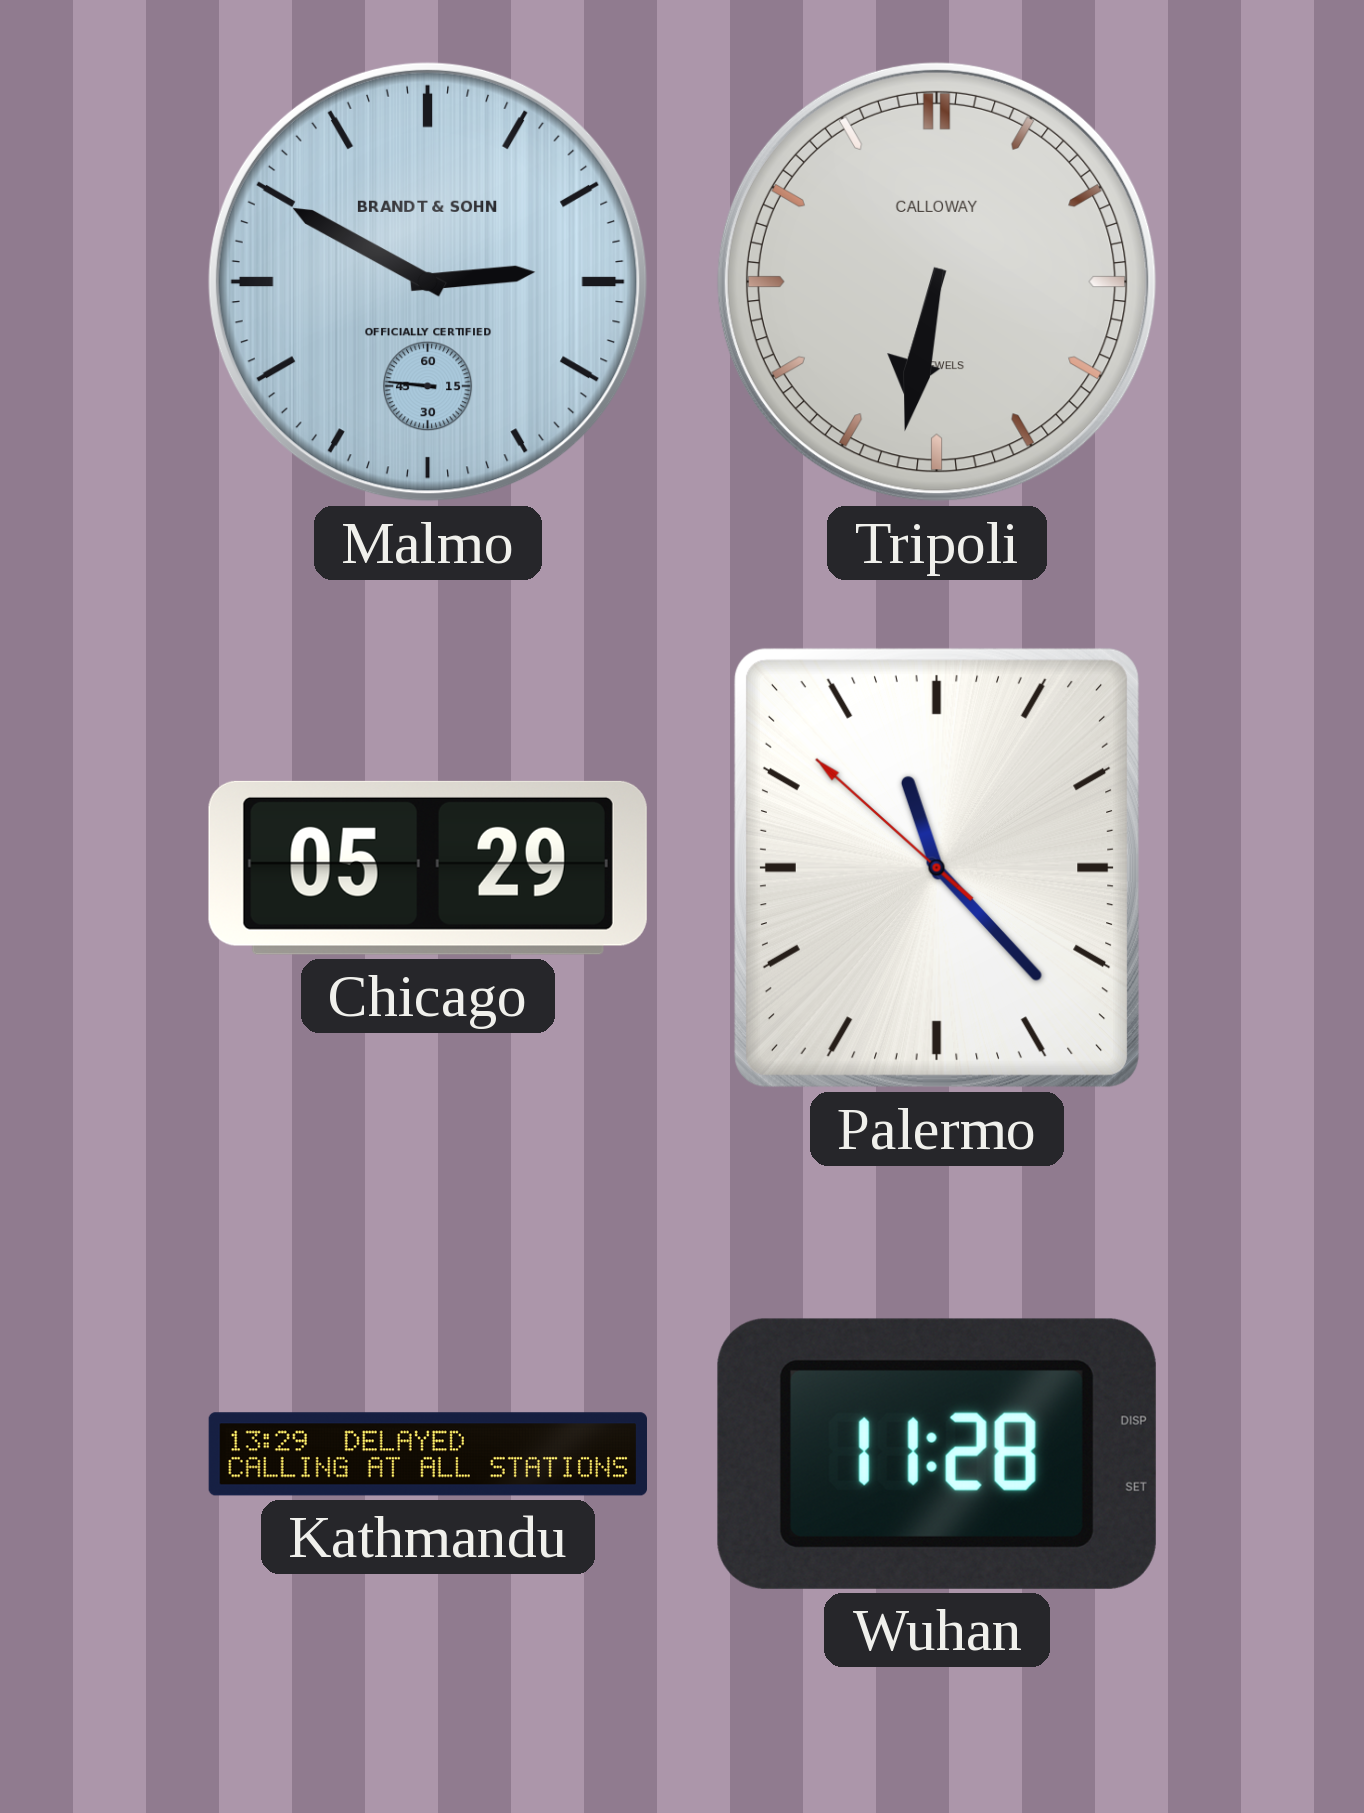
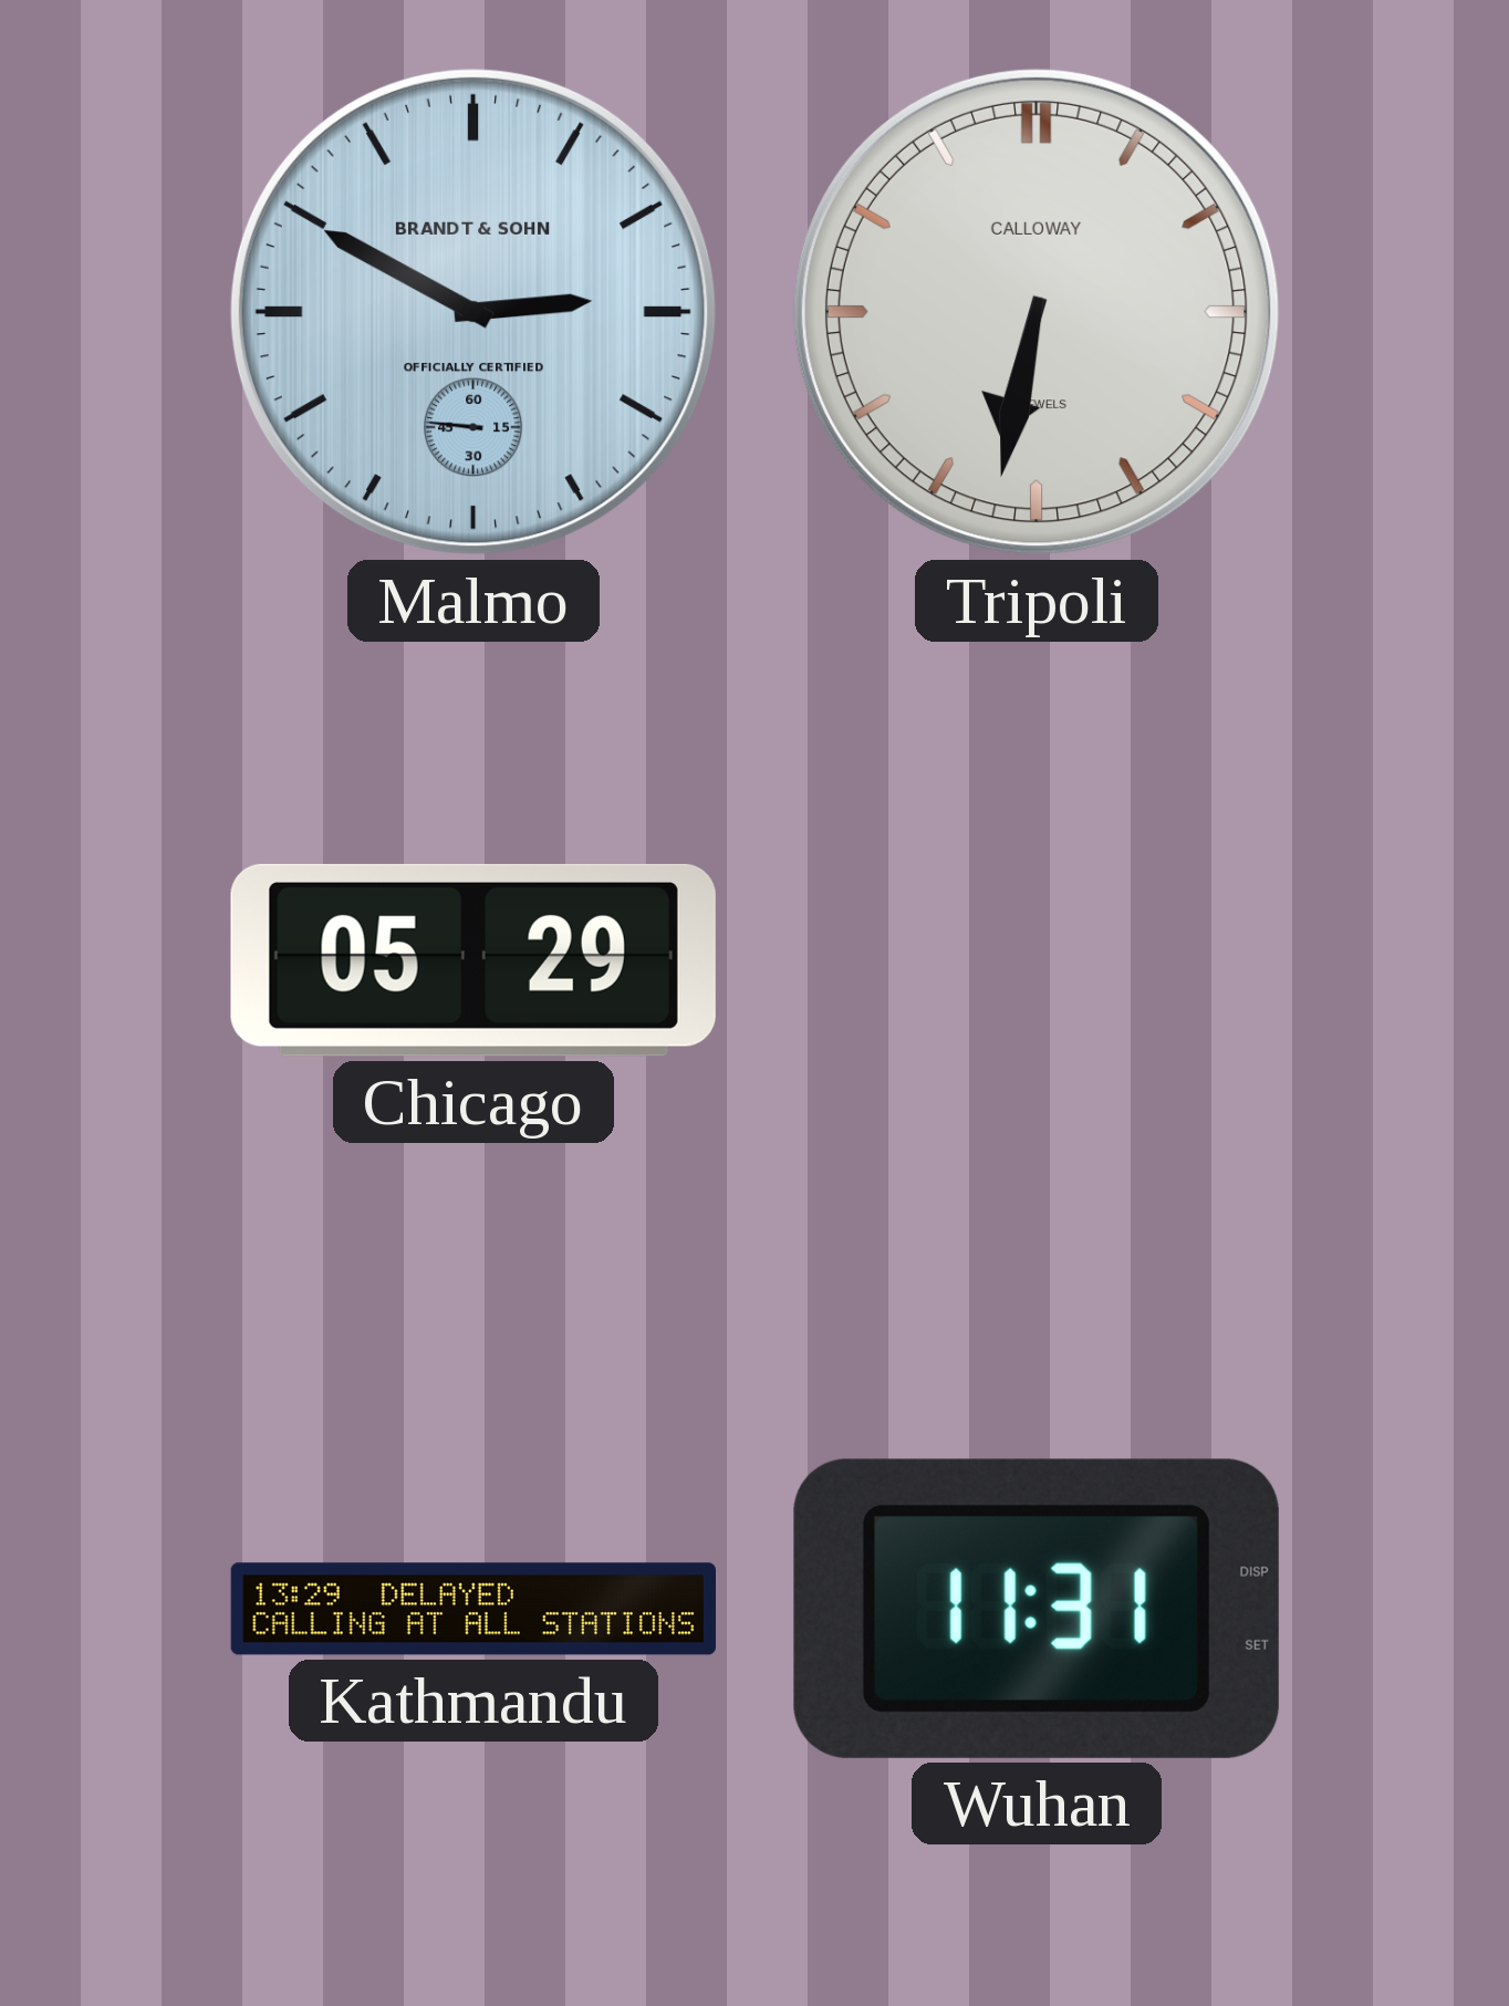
Palermo: 11:22 -> none
Wuhan: 11:28 -> 11:31
